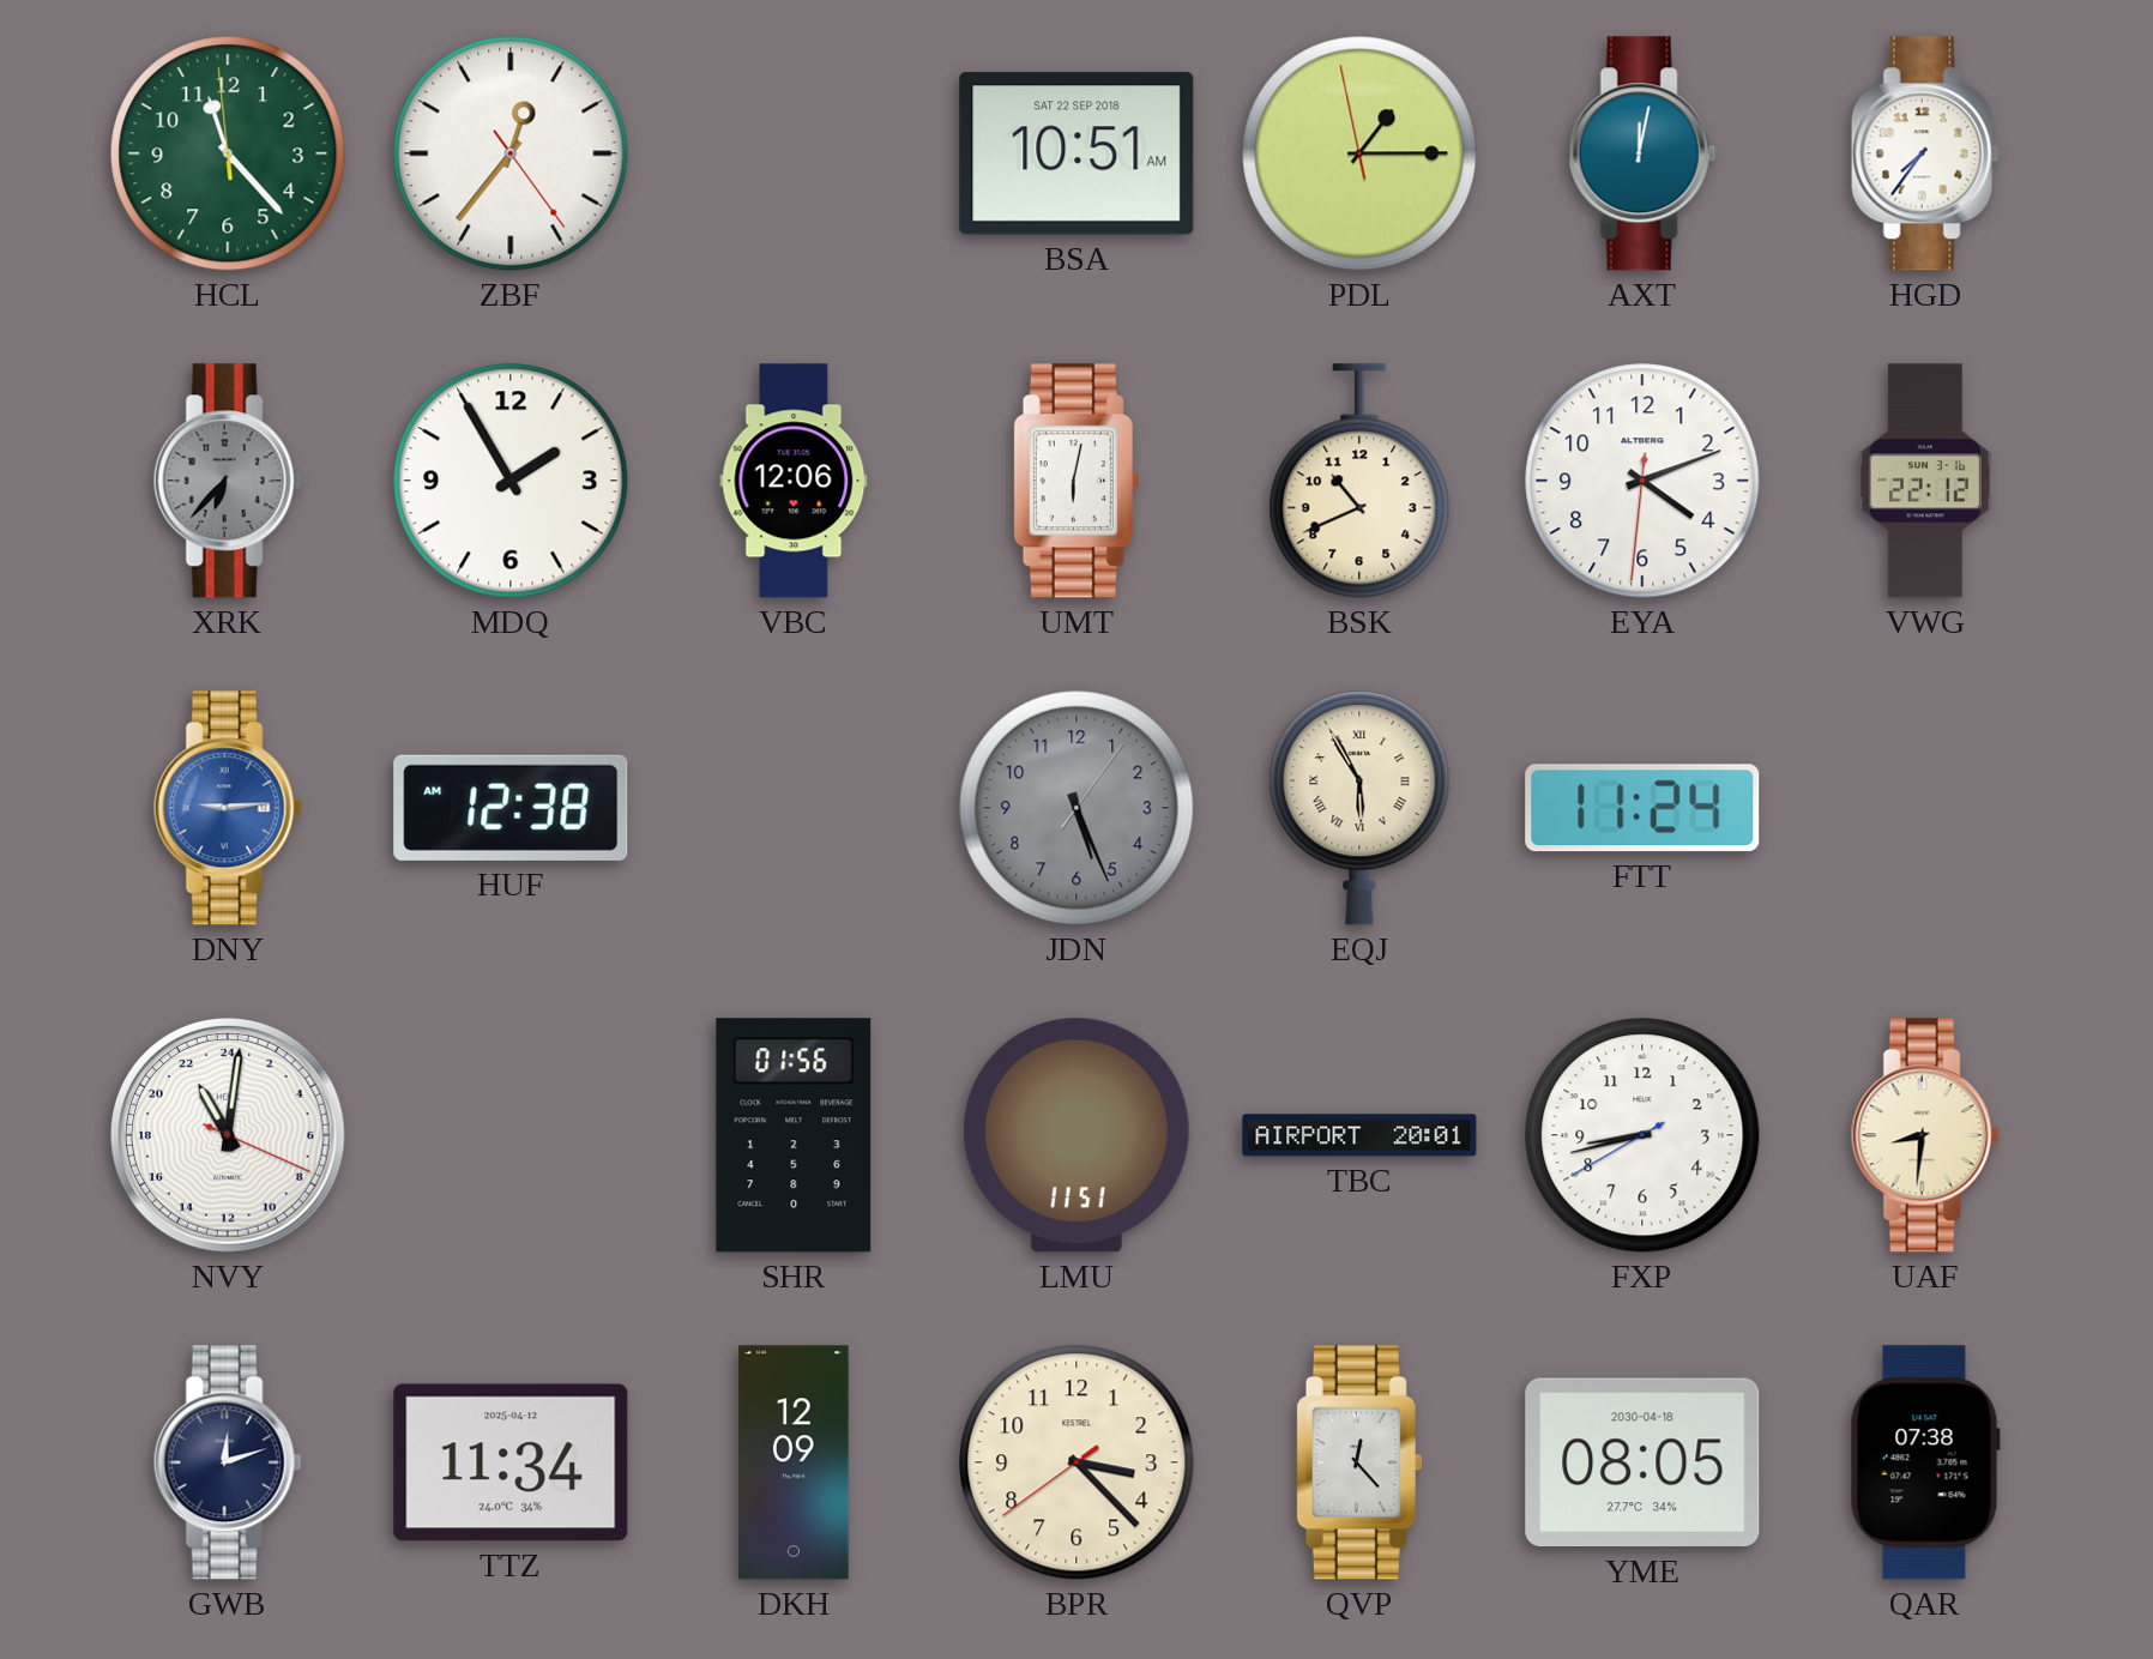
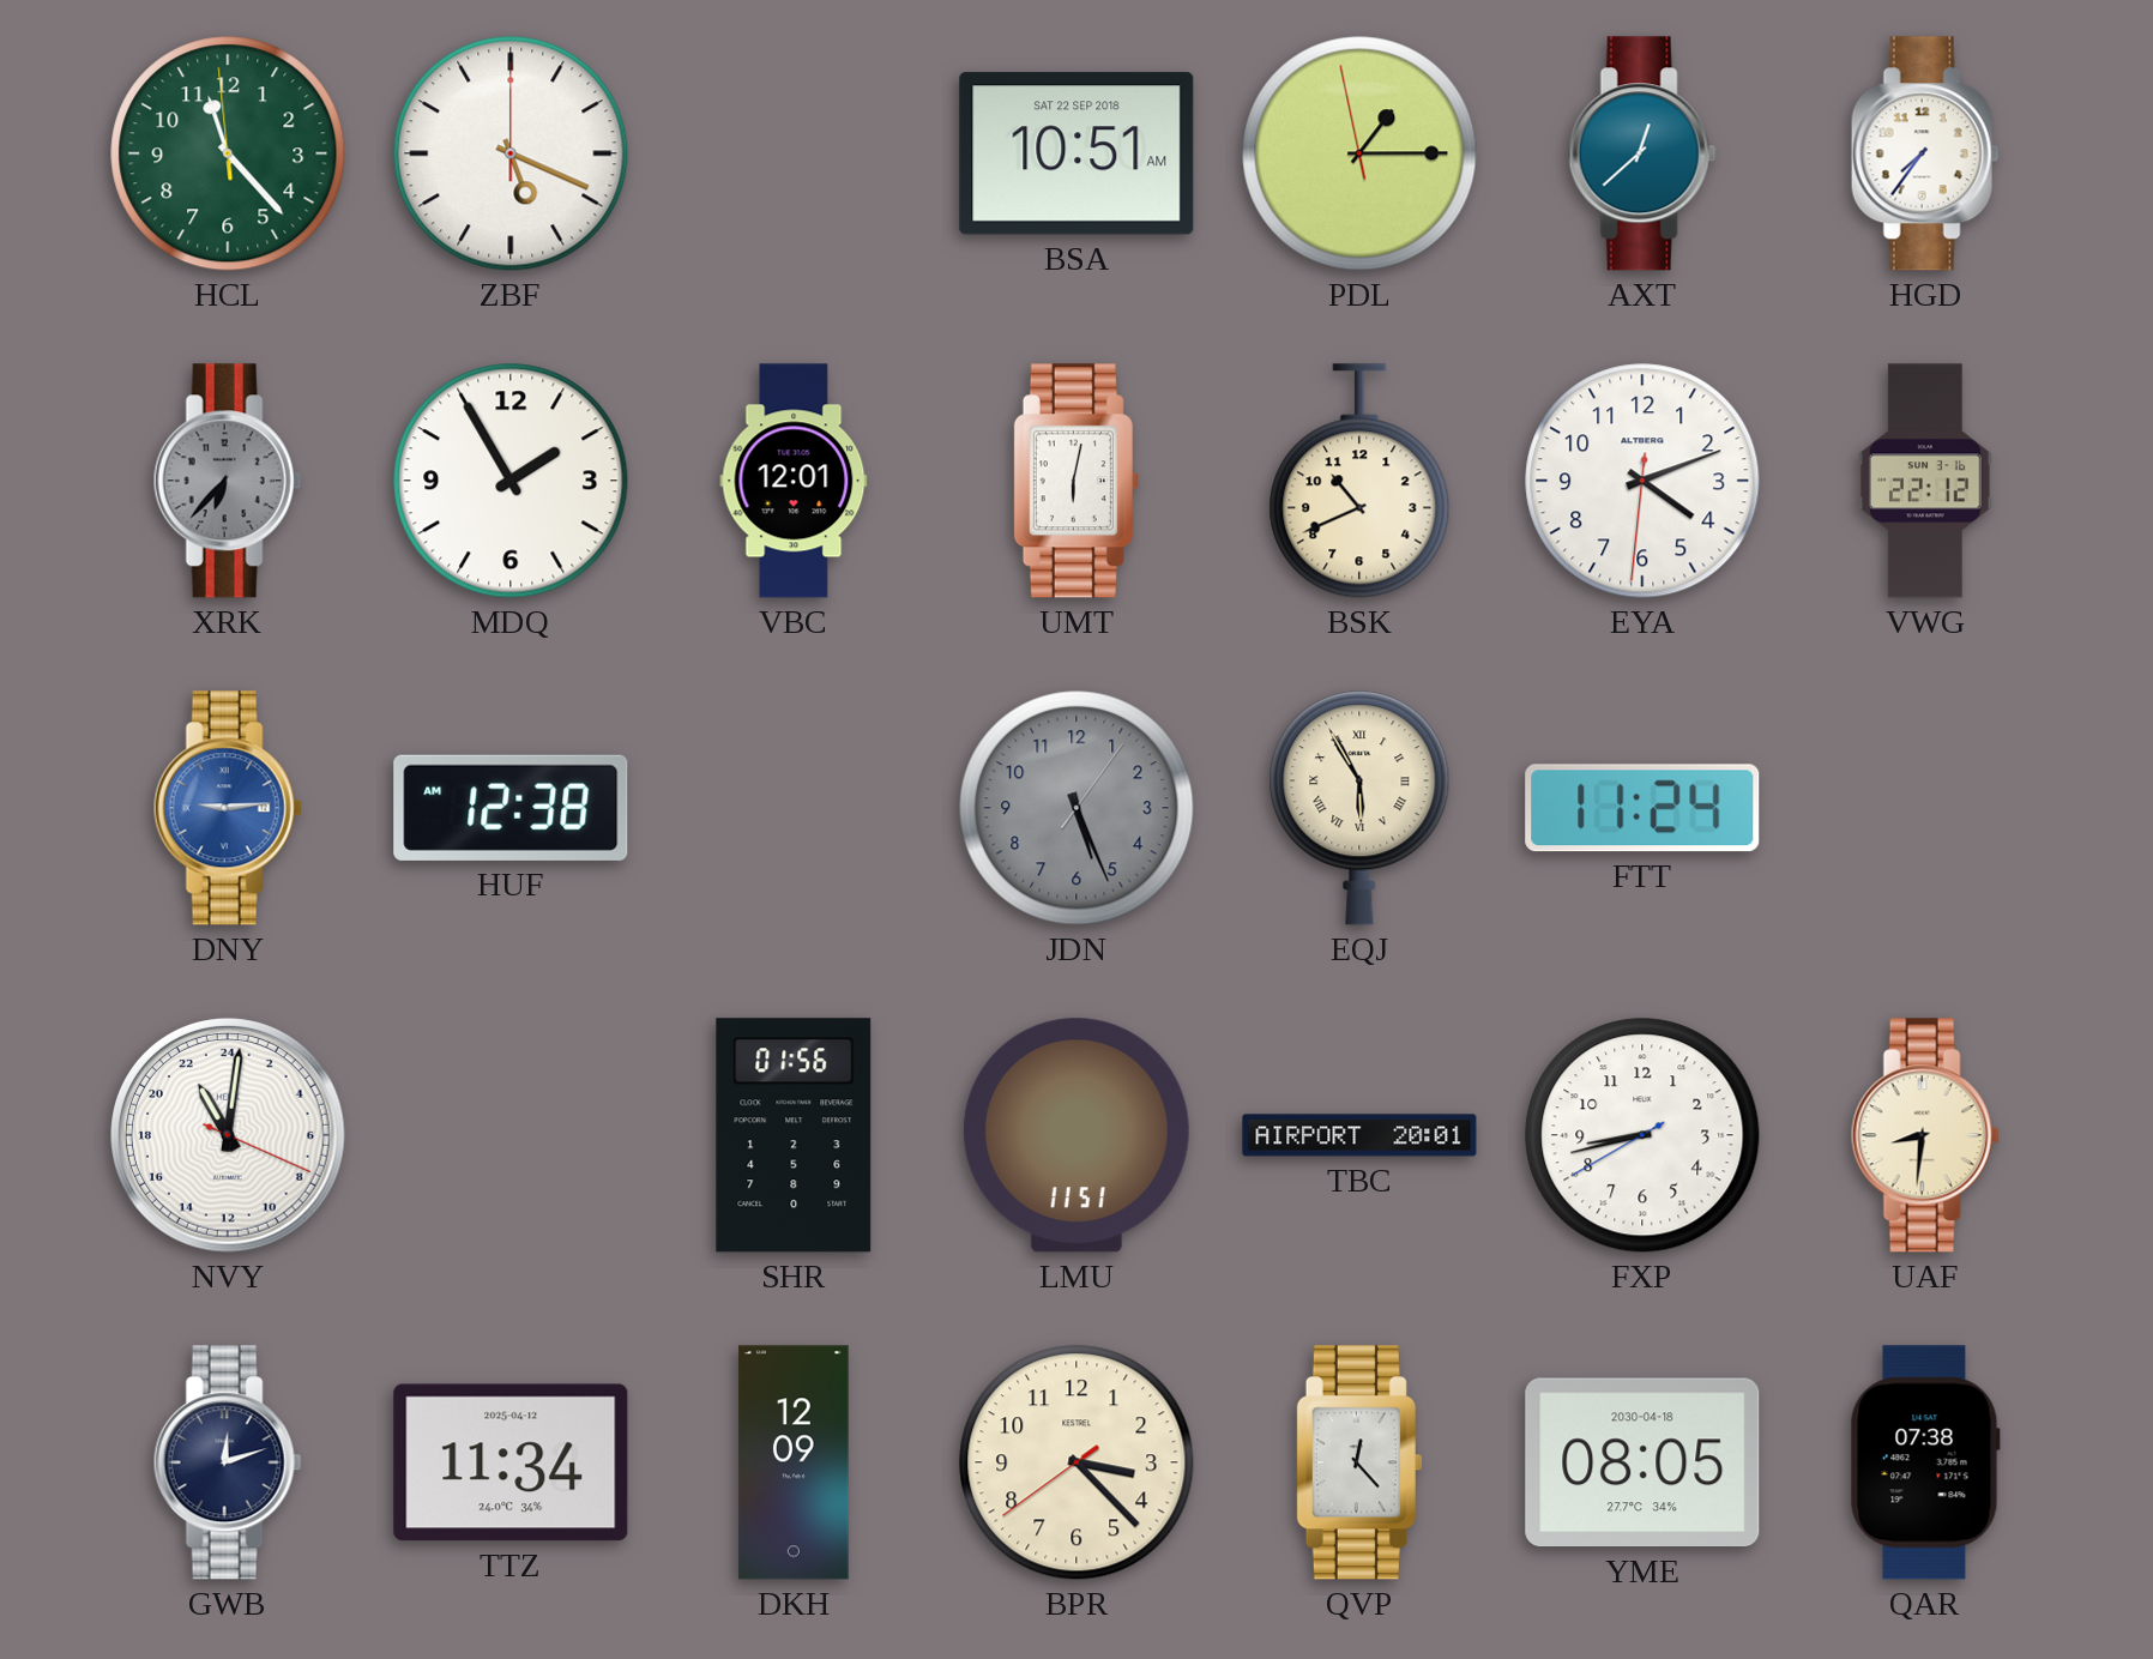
ZBF: 12:36 -> 5:19
AXT: 12:02 -> 12:38
VBC: 12:06 -> 12:01
